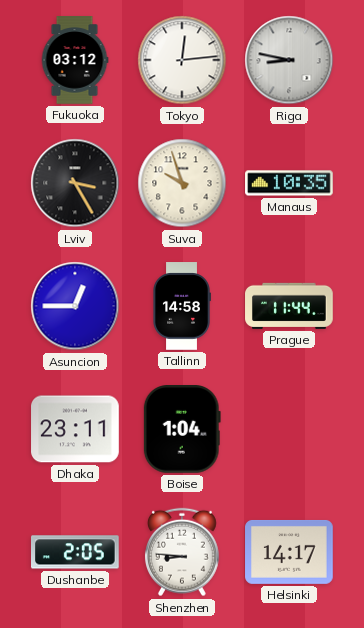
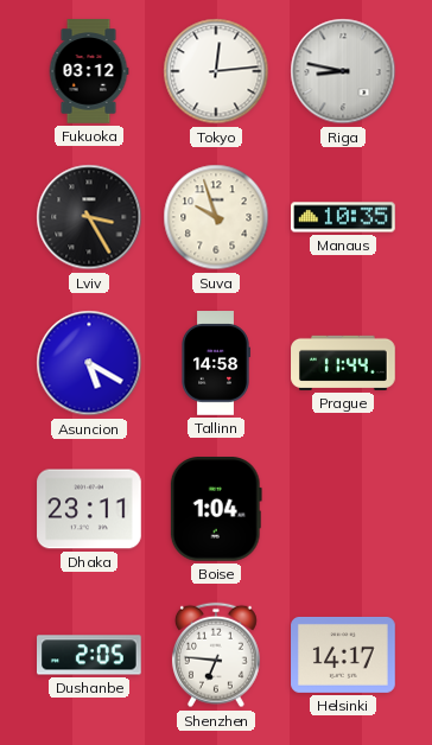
Asuncion: 12:45 -> 5:20
Shenzhen: 8:46 -> 6:46
